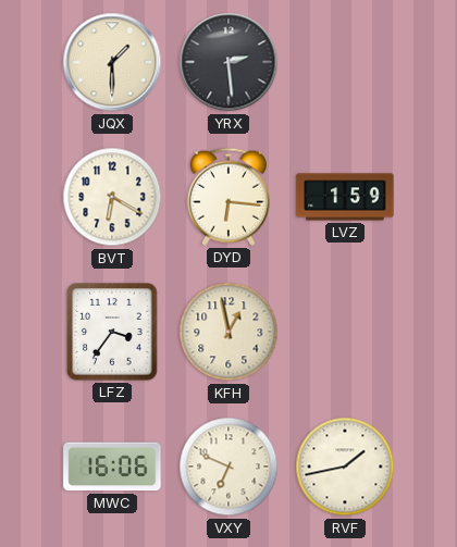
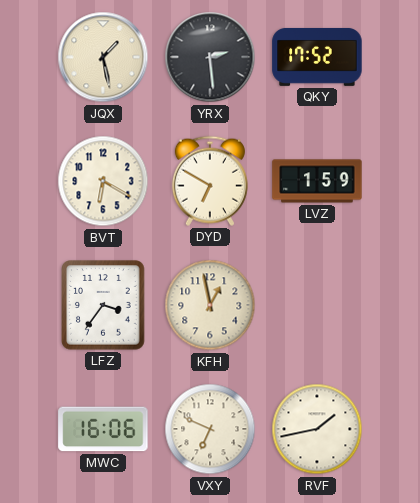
JQX: 1:30 -> 1:28
QKY: none -> 17:52
DYD: 6:16 -> 6:50
